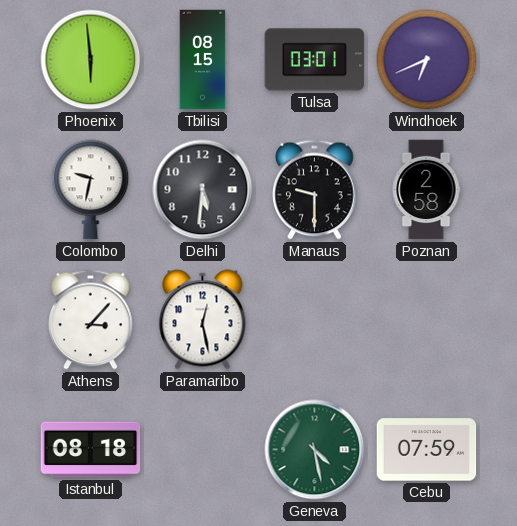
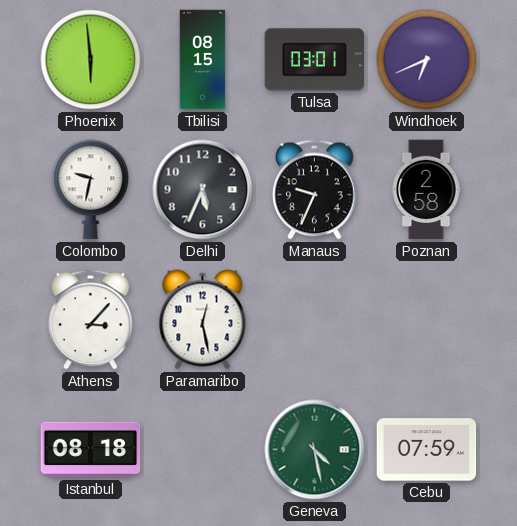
Delhi: 5:31 -> 5:34
Manaus: 9:30 -> 9:34
